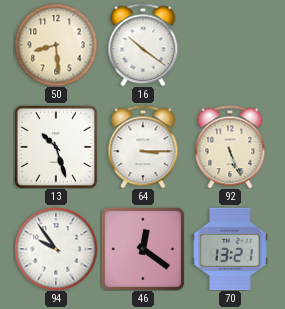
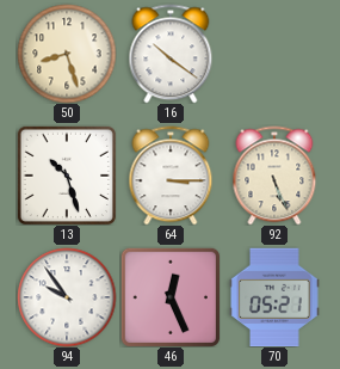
50: 8:29 -> 8:27
46: 12:21 -> 12:26
70: 13:21 -> 05:21
